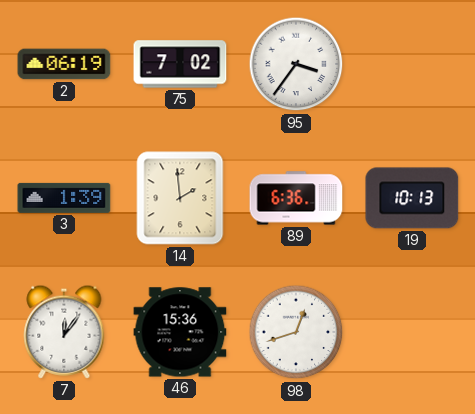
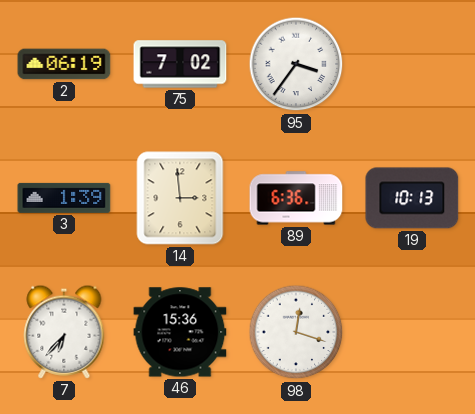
14: 1:59 -> 2:59
7: 12:06 -> 6:37
98: 12:42 -> 12:18
